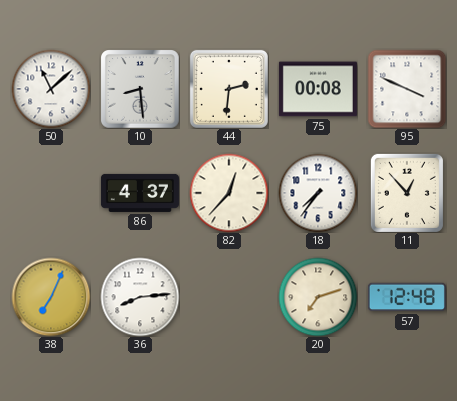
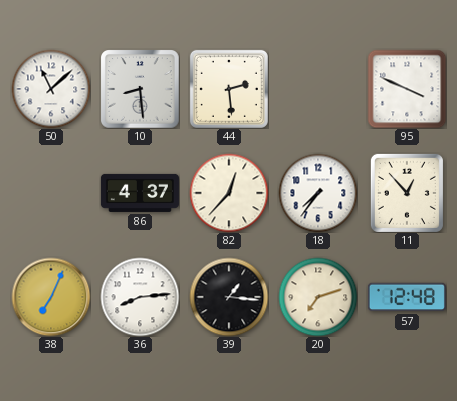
44: 2:31 -> 2:29
75: 00:08 -> none
39: none -> 1:16
